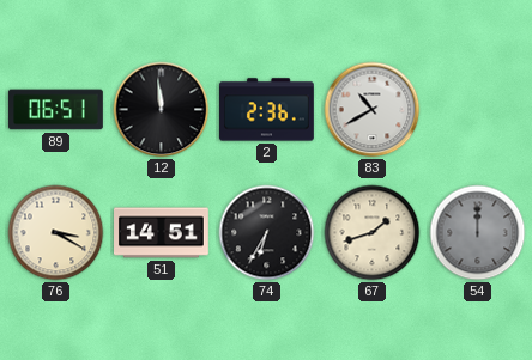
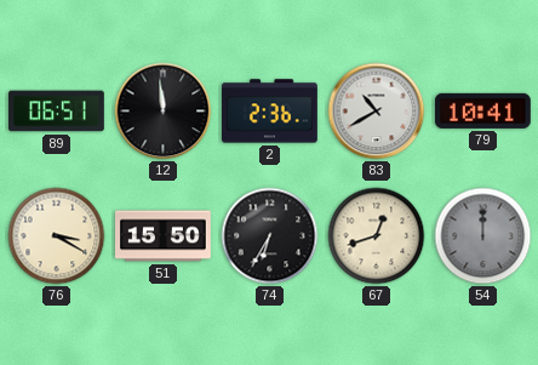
79: none -> 10:41
51: 14:51 -> 15:50
67: 1:42 -> 12:42
